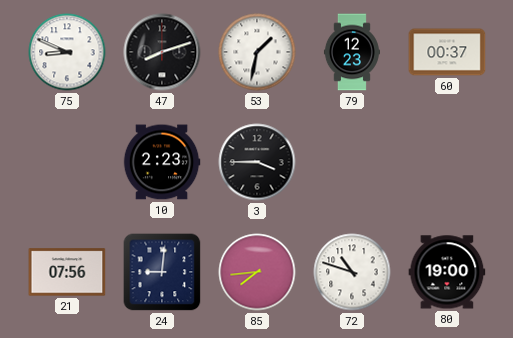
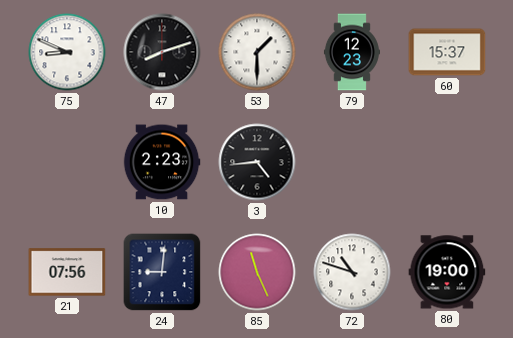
53: 1:32 -> 1:30
60: 00:37 -> 15:37
3: 3:45 -> 4:44
85: 7:44 -> 11:26
